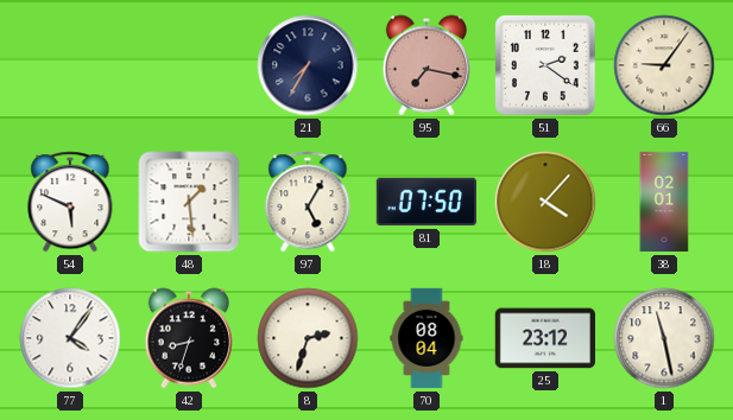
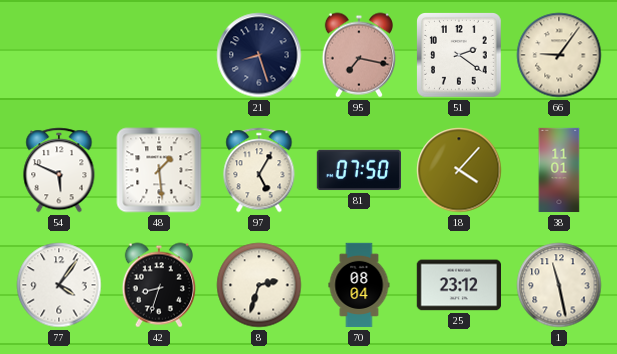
21: 7:35 -> 8:27
38: 02:01 -> 11:01
